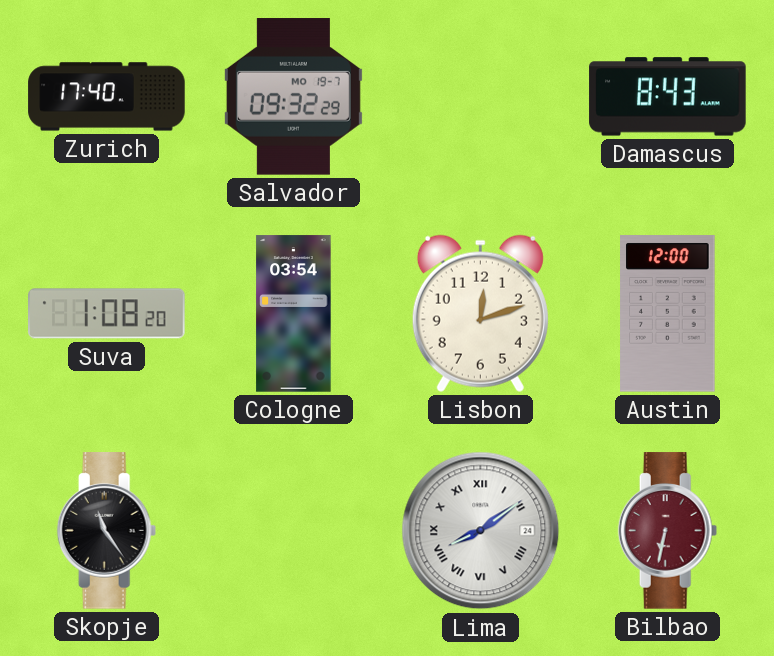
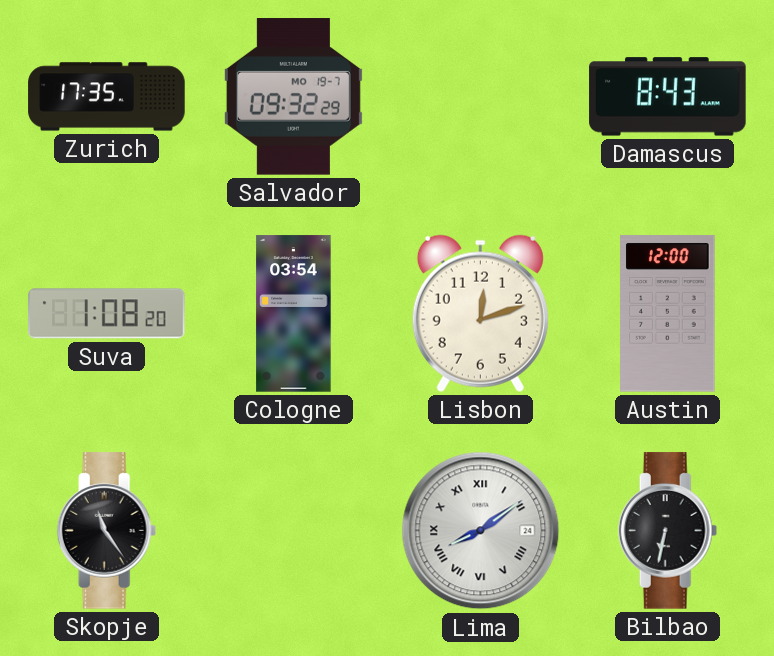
Zurich: 17:40 -> 17:35
Bilbao dial: burgundy -> black
